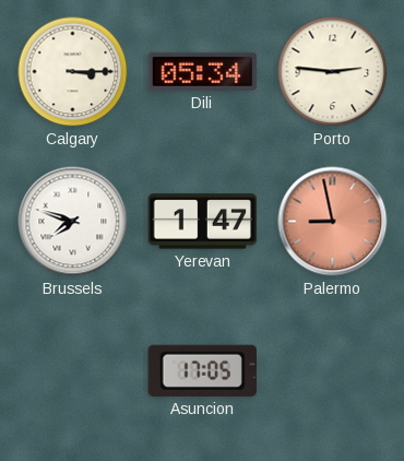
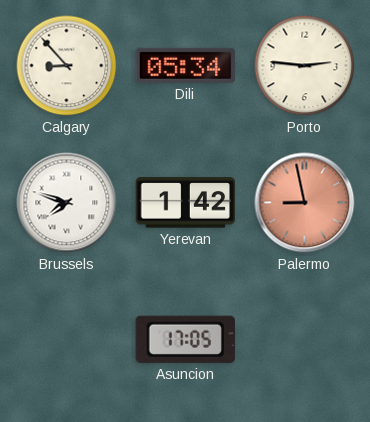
Calgary: 3:15 -> 8:53
Yerevan: 1:47 -> 1:42
